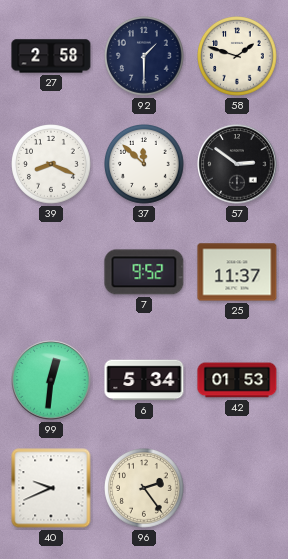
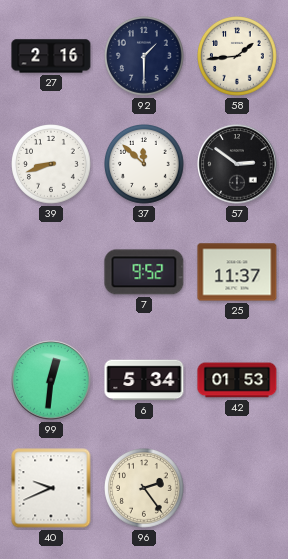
27: 2:58 -> 2:16
58: 1:48 -> 1:44
39: 8:19 -> 8:42
